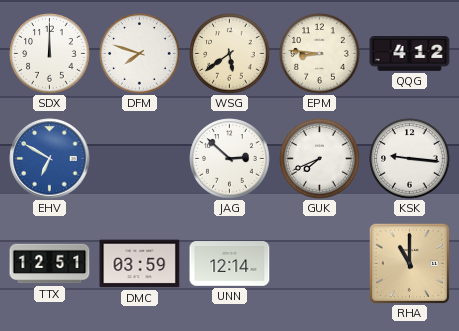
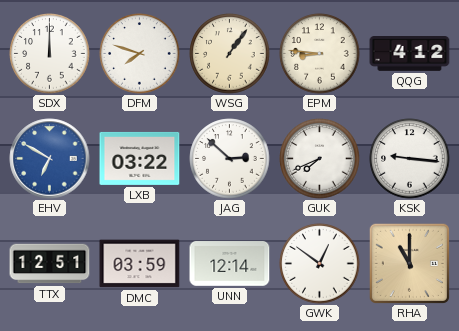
WSG: 5:39 -> 1:06
LXB: none -> 03:22
GWK: none -> 12:51
